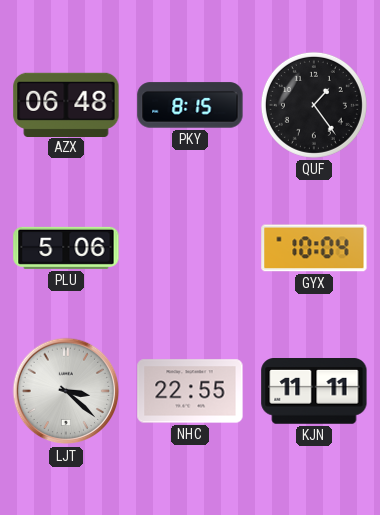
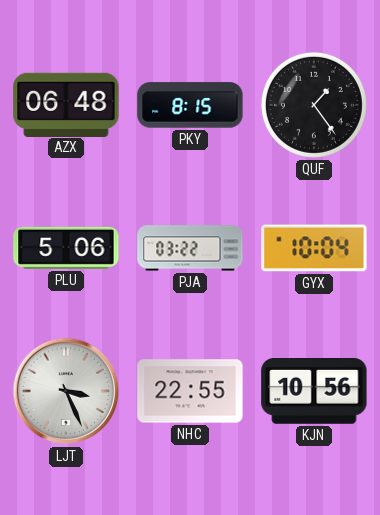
PJA: none -> 03:22
LJT: 3:22 -> 3:26
KJN: 11:11 -> 10:56
